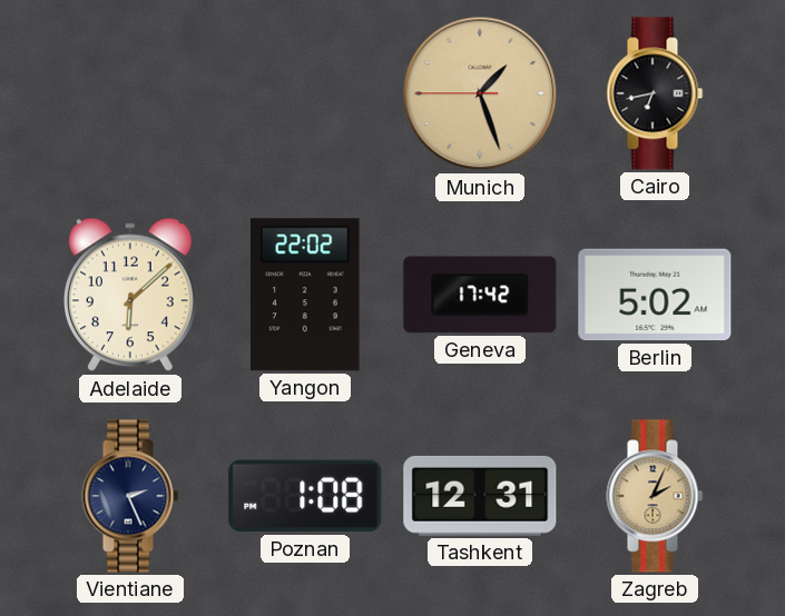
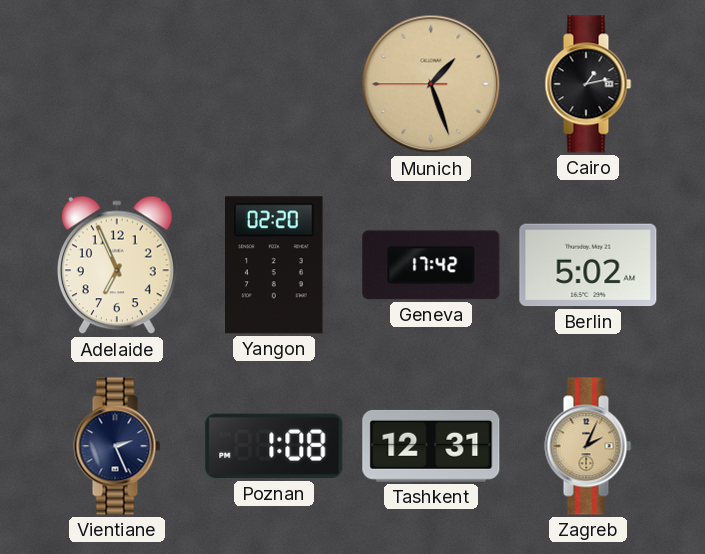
Cairo: 6:43 -> 1:13
Adelaide: 6:08 -> 6:56
Yangon: 22:02 -> 02:20
